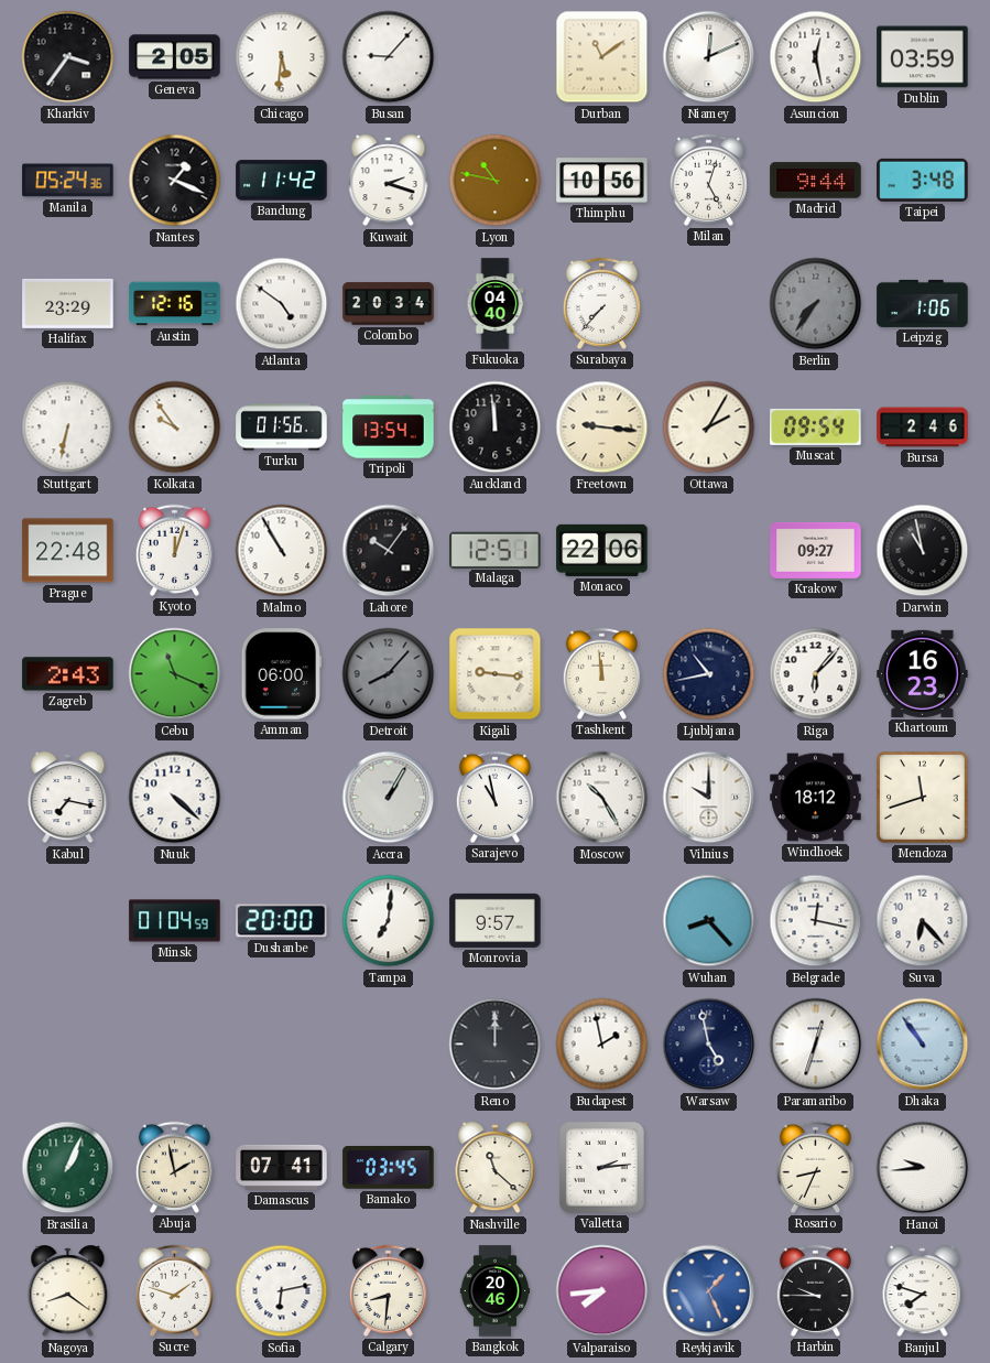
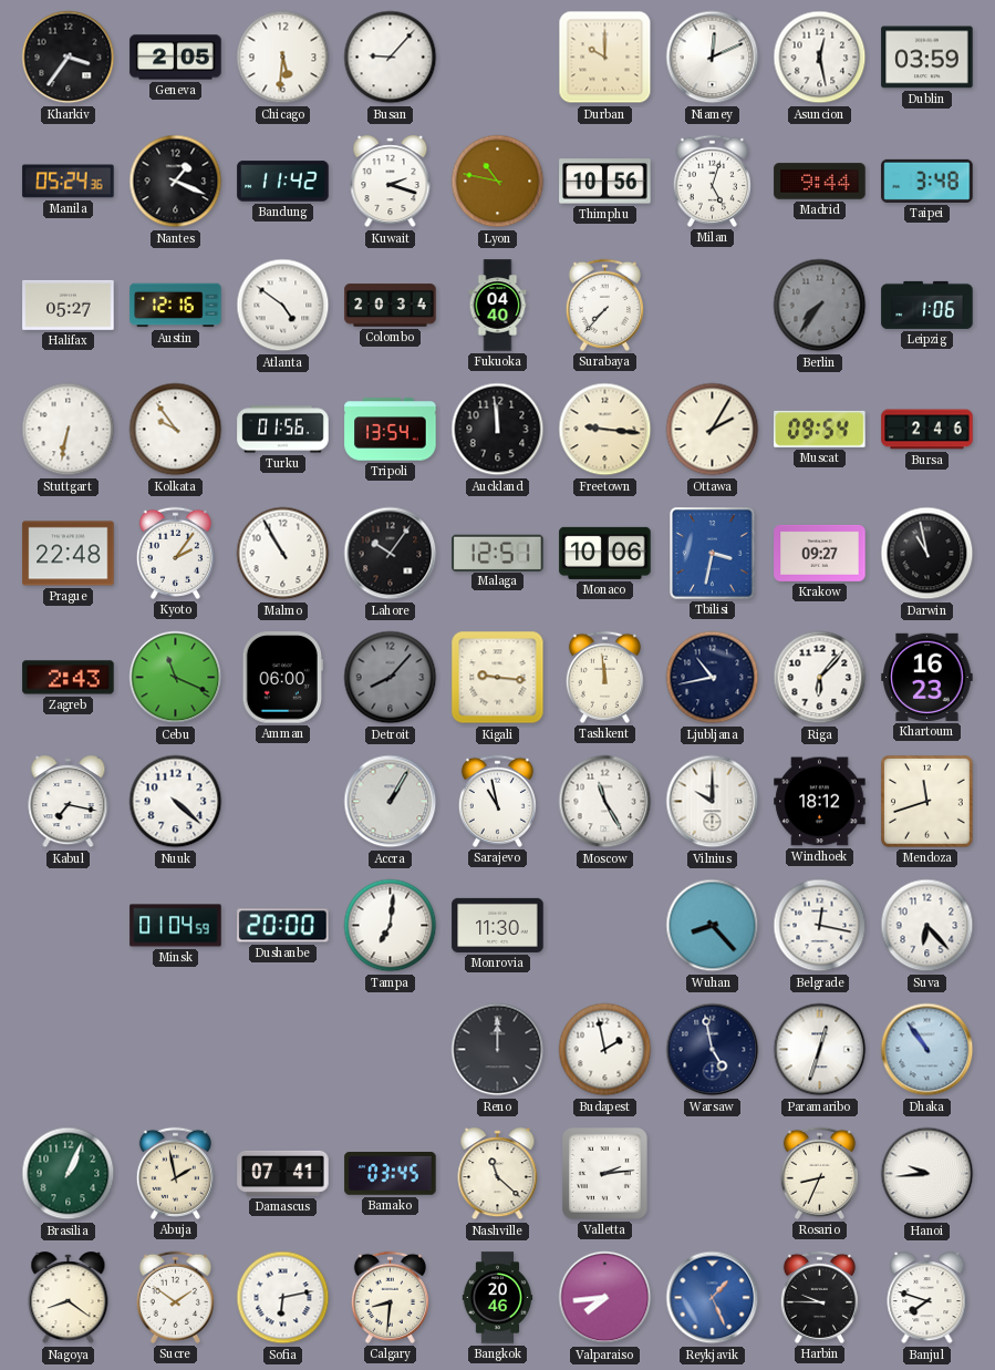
Durban: 11:09 -> 10:00
Halifax: 23:29 -> 05:27
Kyoto: 12:03 -> 2:06
Monaco: 22:06 -> 10:06
Tbilisi: none -> 3:32
Moscow: 10:25 -> 11:25
Monrovia: 9:57 -> 11:30
Sucre: 1:48 -> 1:51
